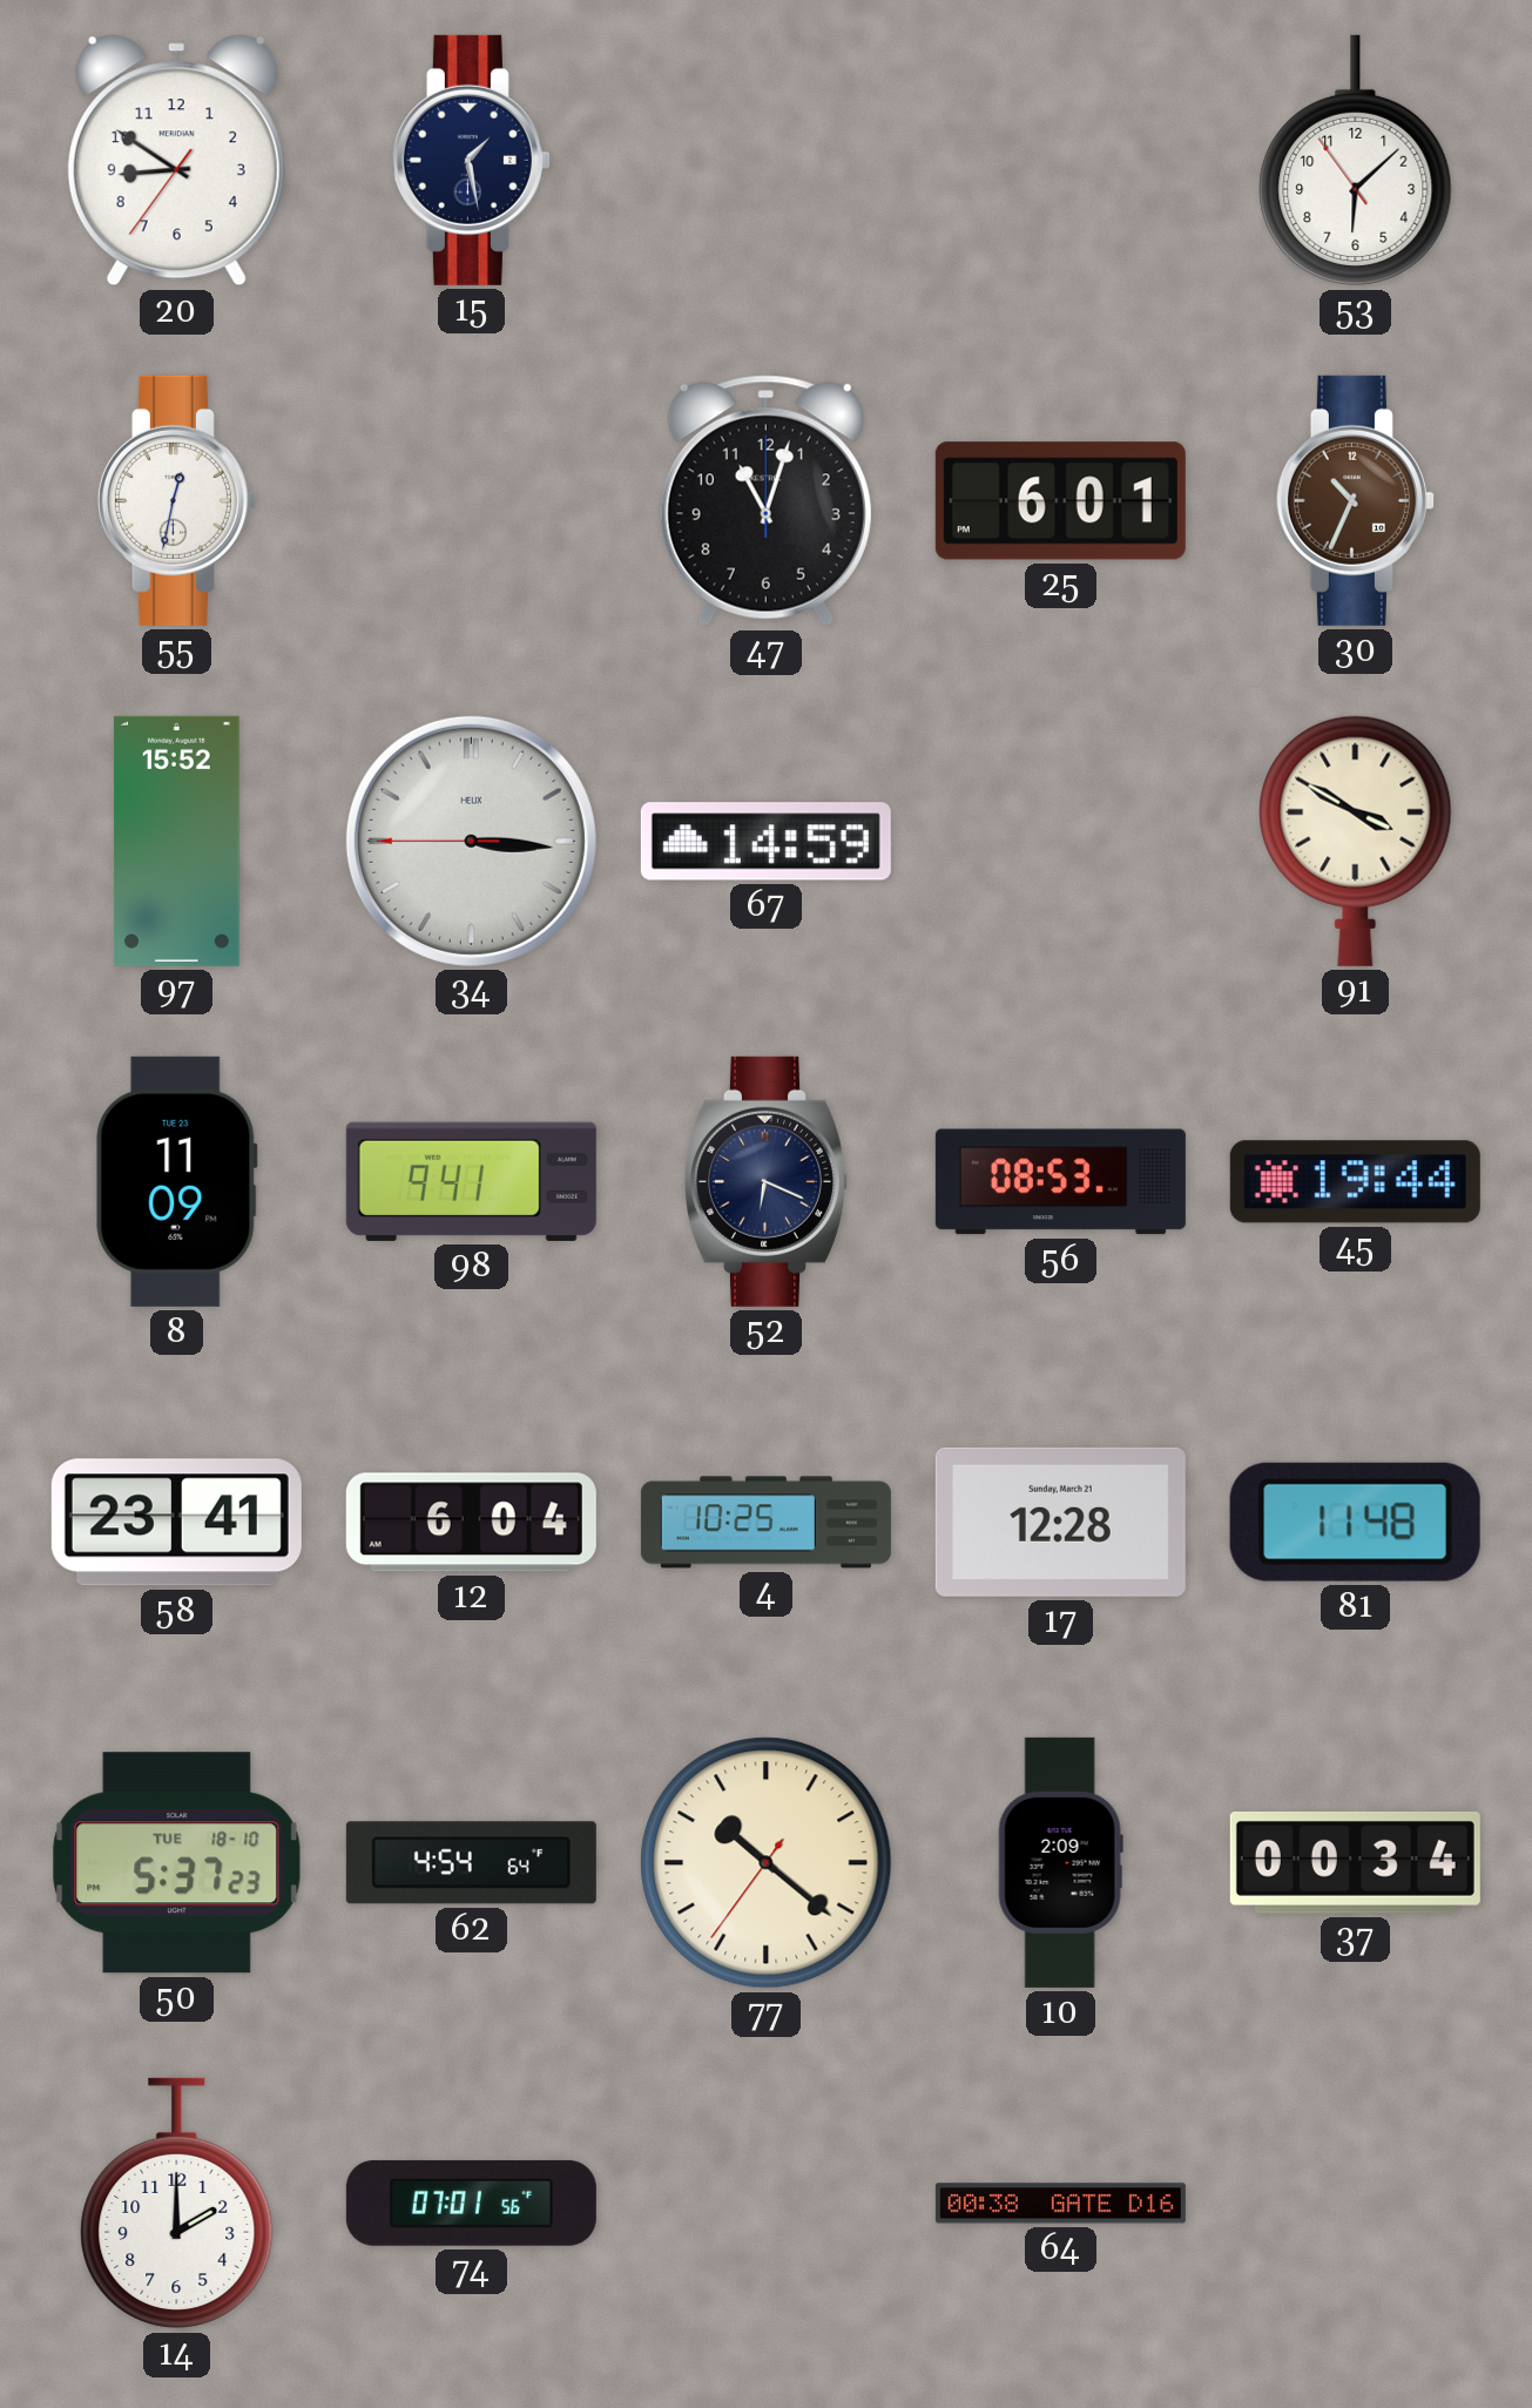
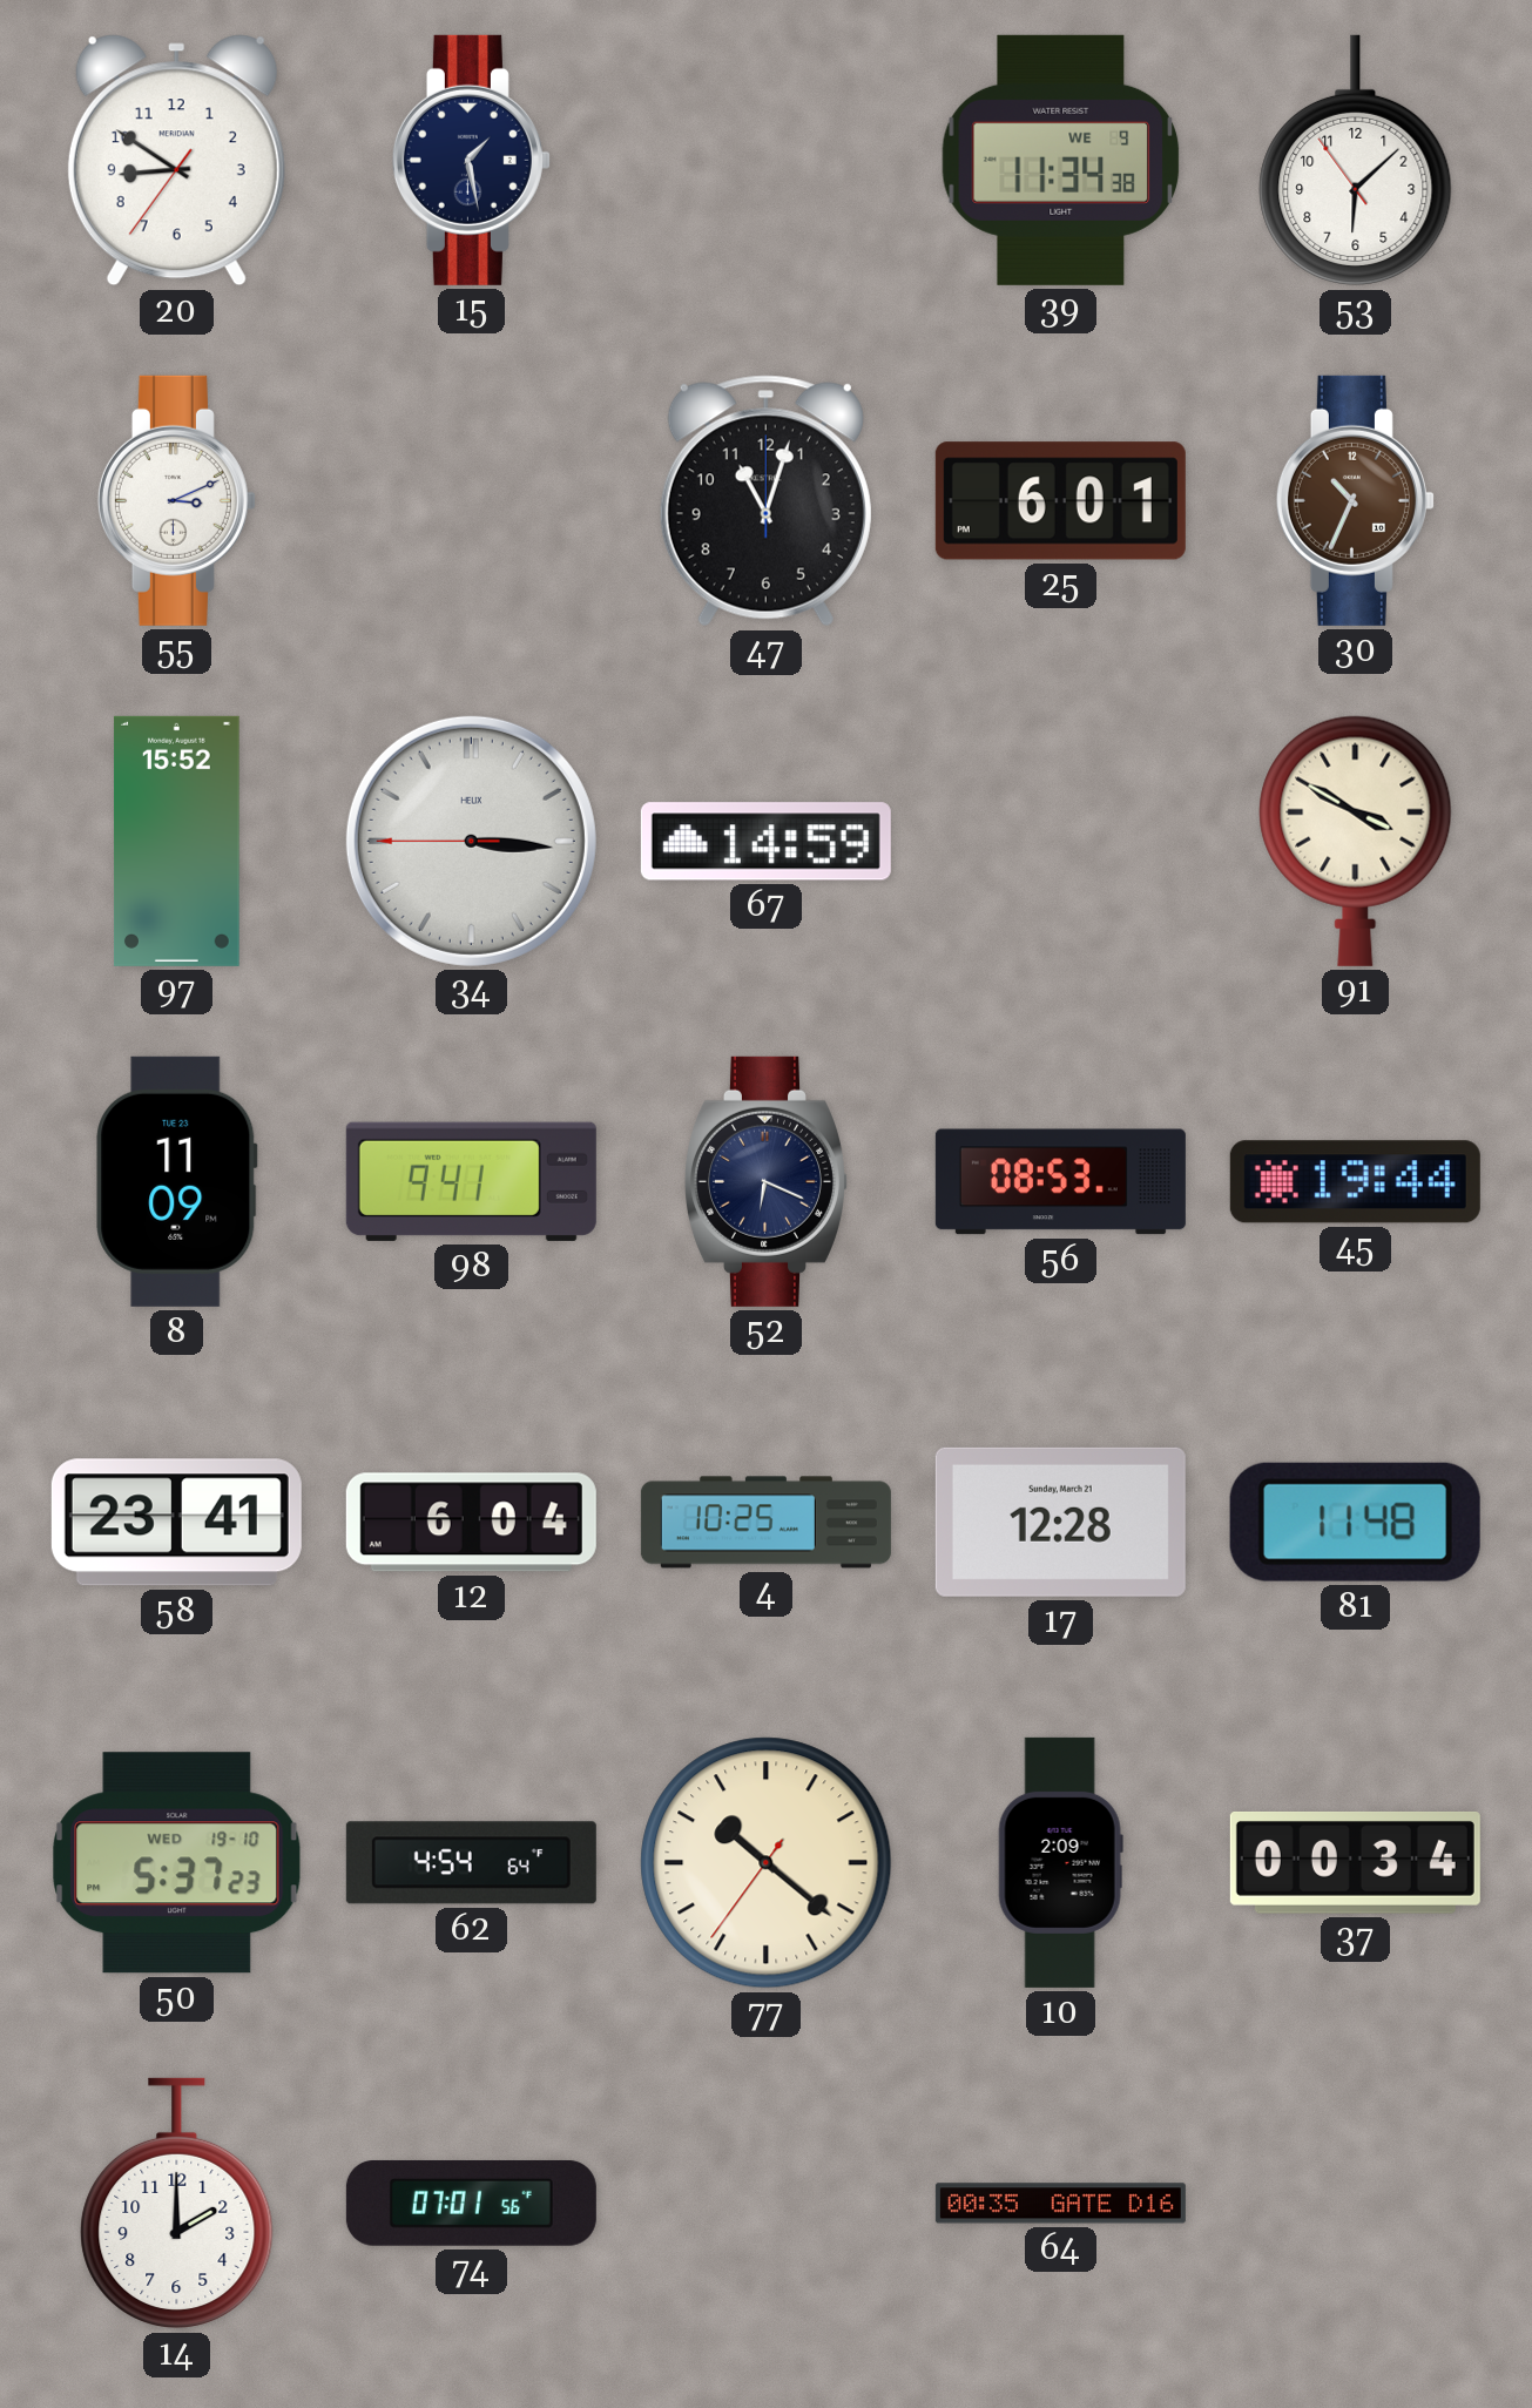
39: none -> 11:34
55: 12:32 -> 3:11
50 date: TUE 18-10 -> WED 19-10
64: 00:38 -> 00:35
